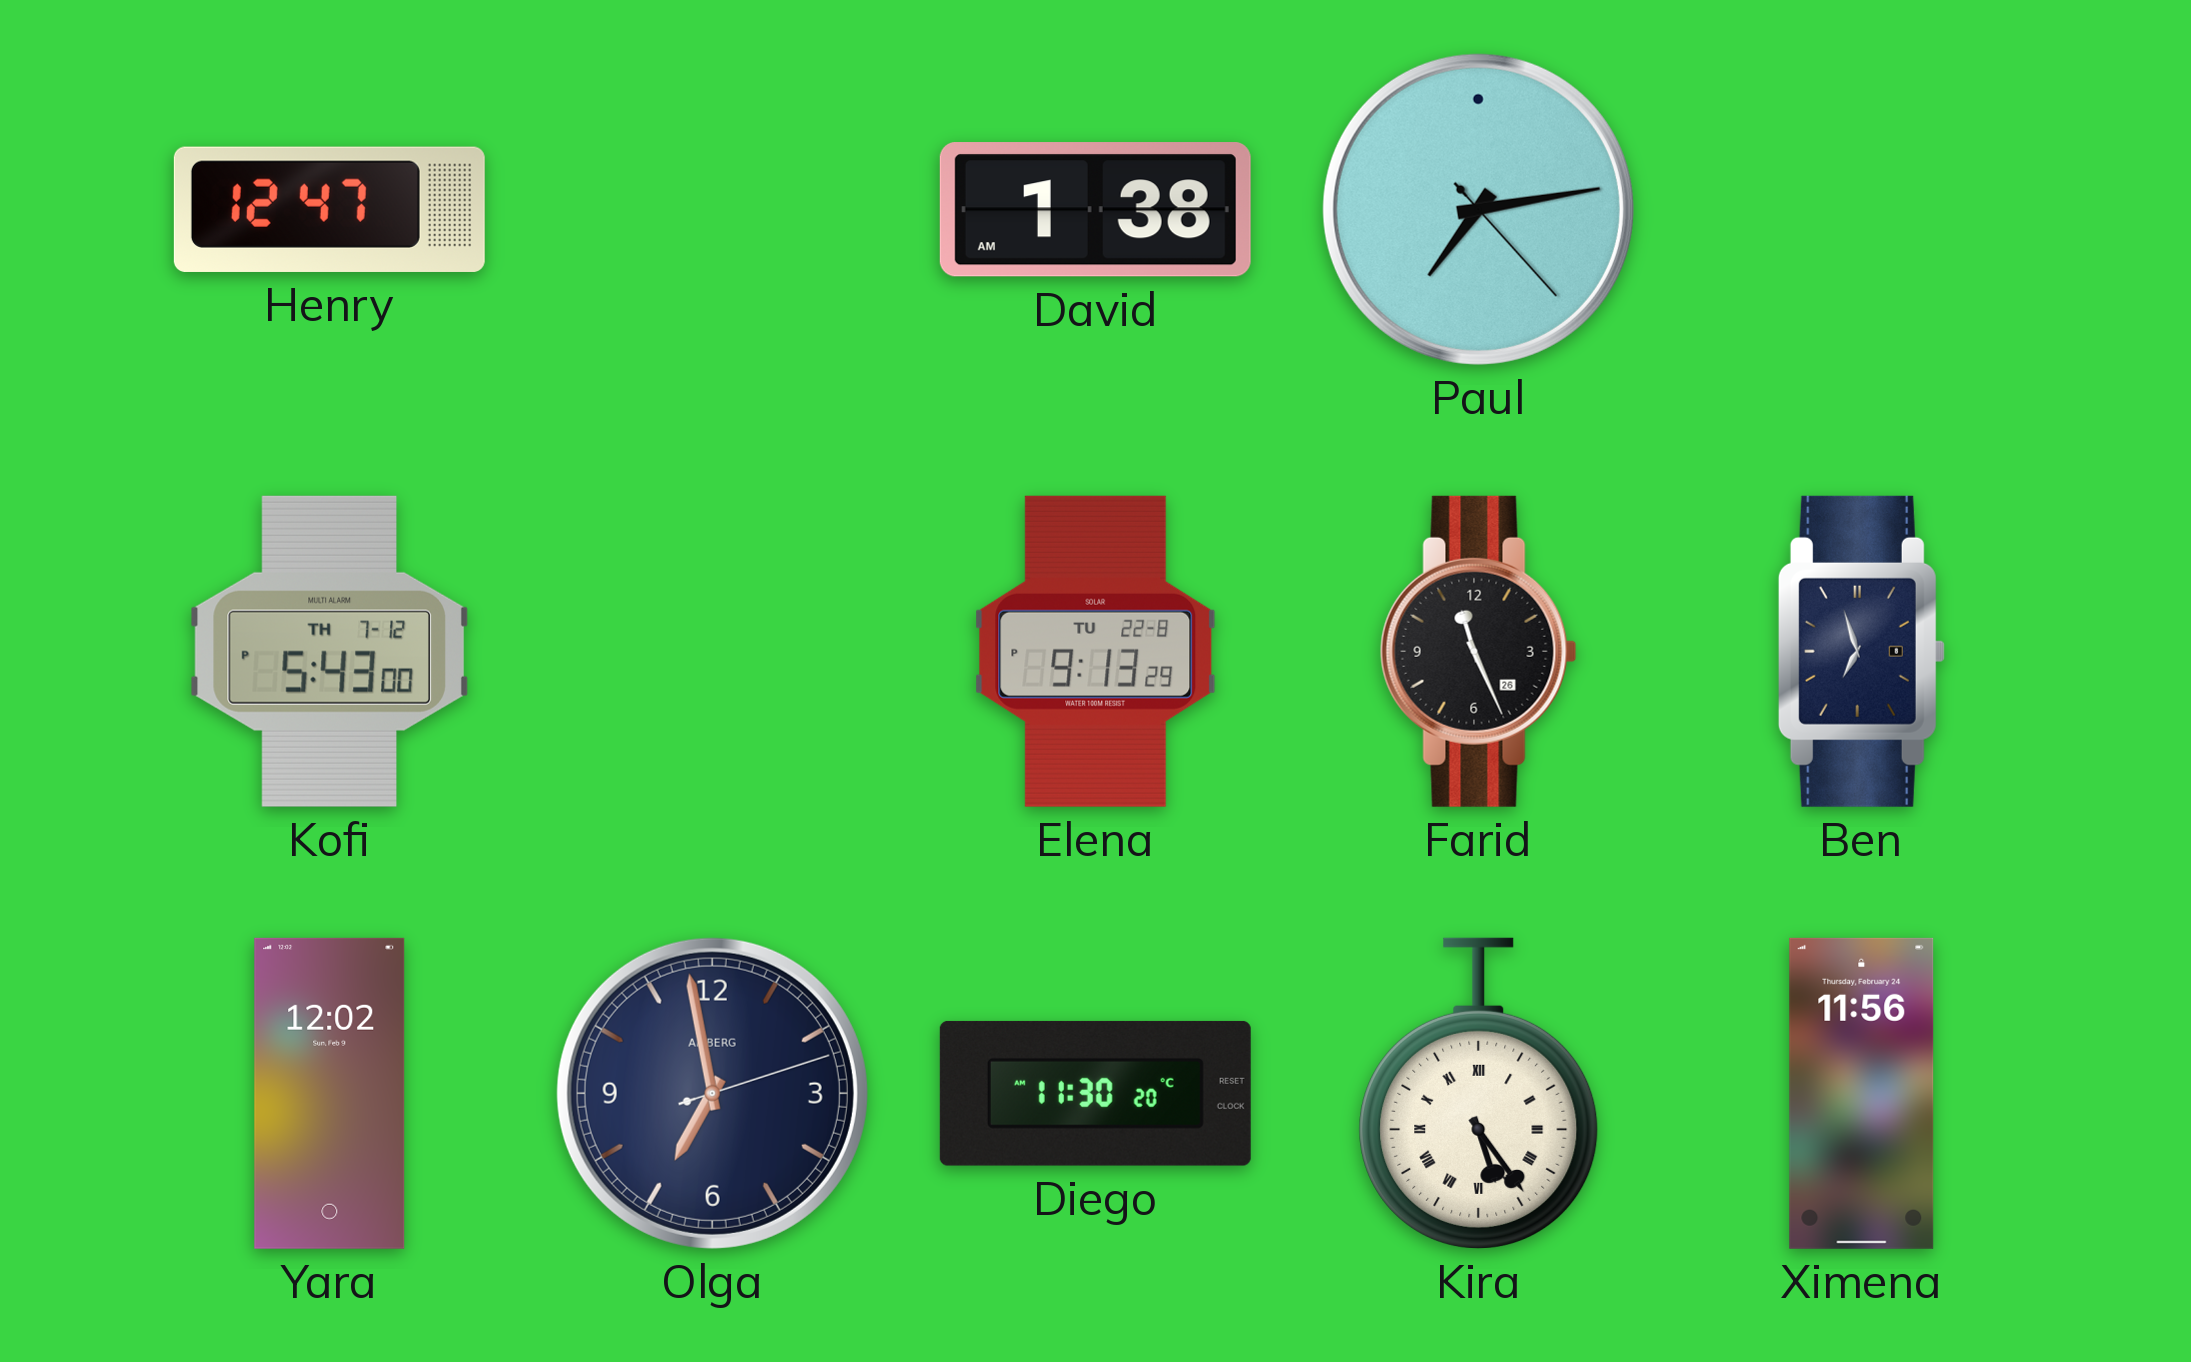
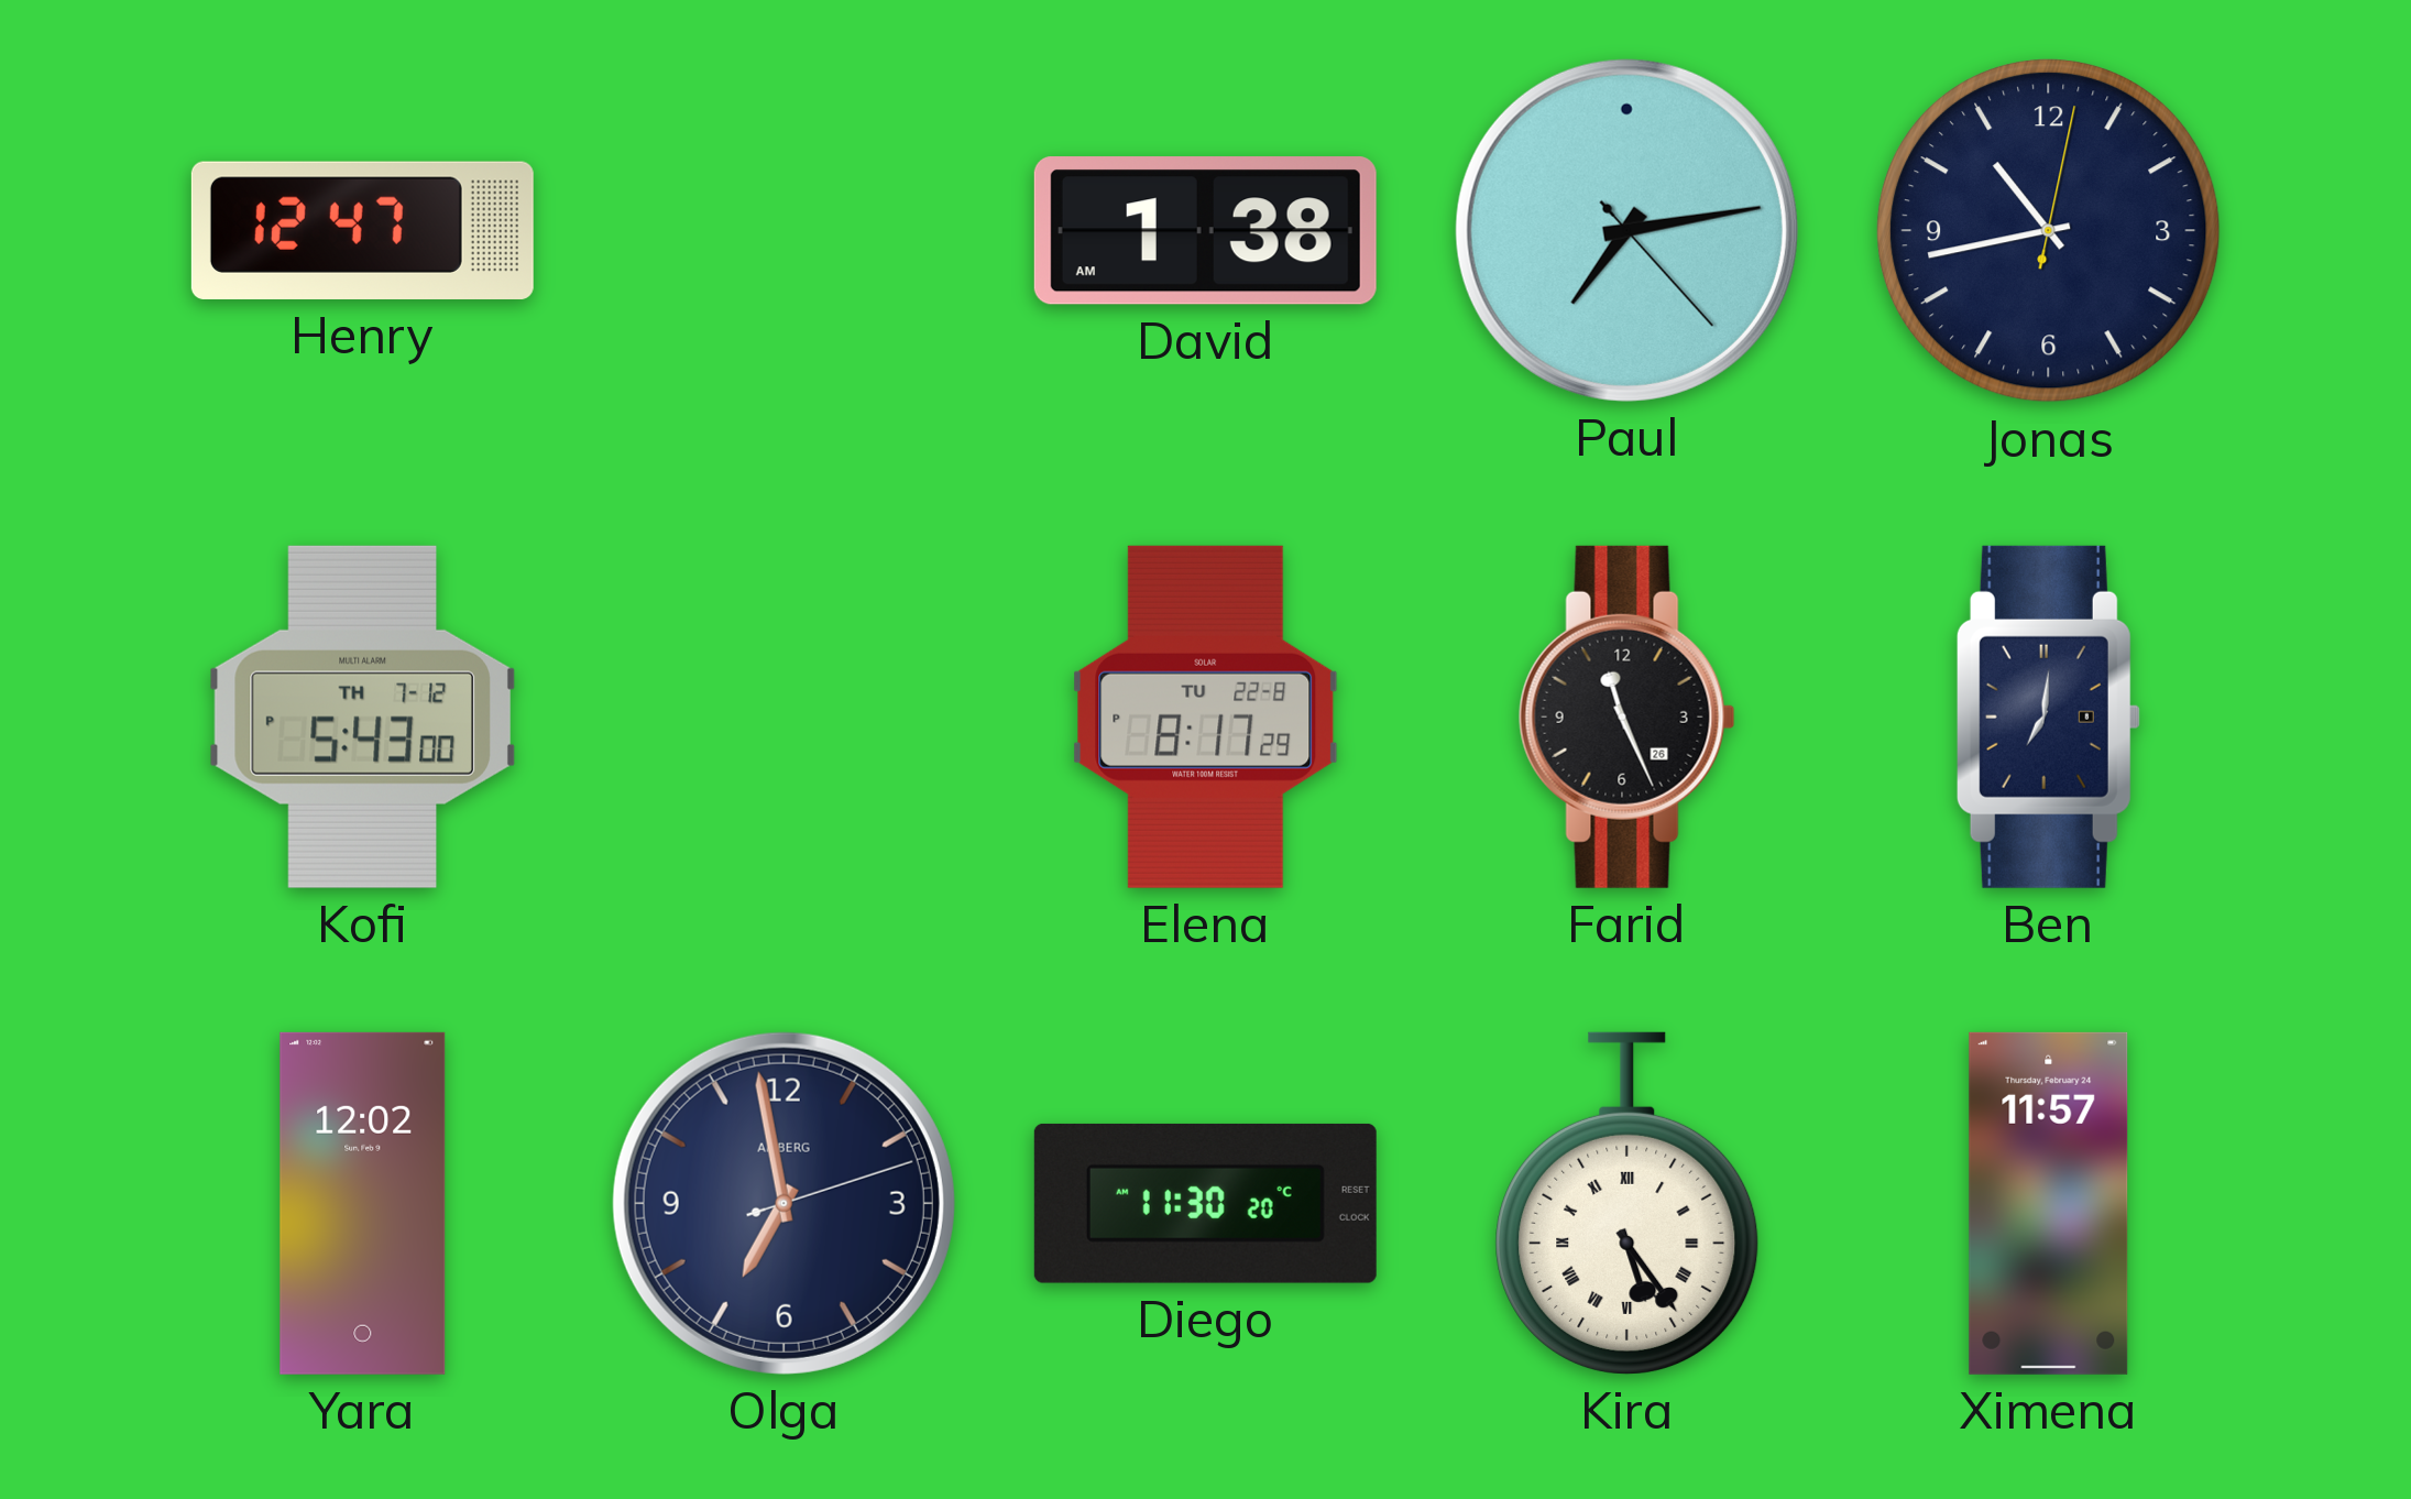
Jonas: none -> 10:43
Elena: 9:13 -> 8:17
Ben: 6:57 -> 7:01
Ximena: 11:56 -> 11:57
